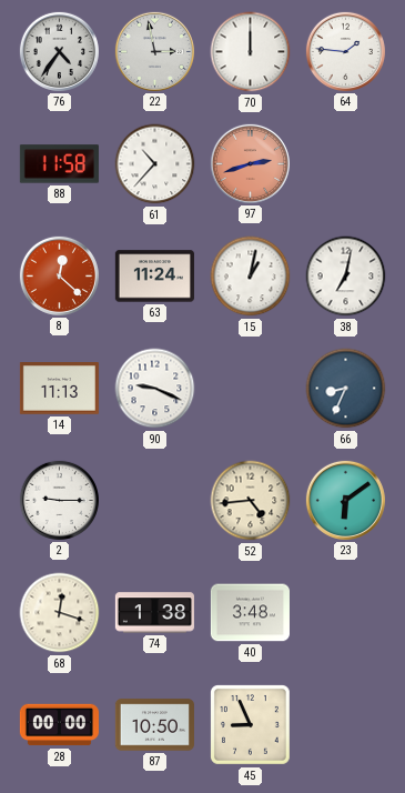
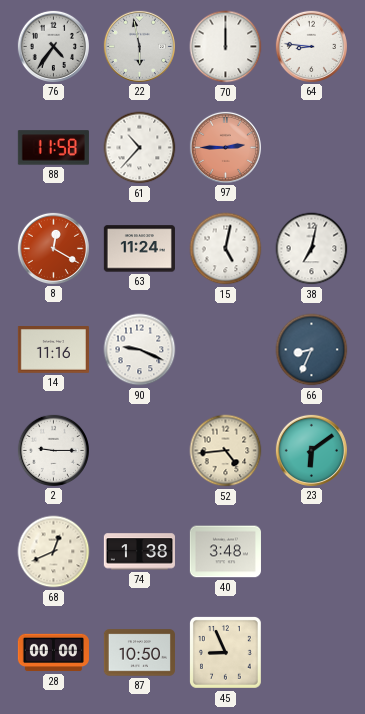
22: 2:58 -> 5:58
64: 1:46 -> 8:46
97: 2:42 -> 2:45
8: 12:22 -> 12:20
15: 1:02 -> 5:02
14: 11:13 -> 11:16
68: 12:18 -> 12:41
